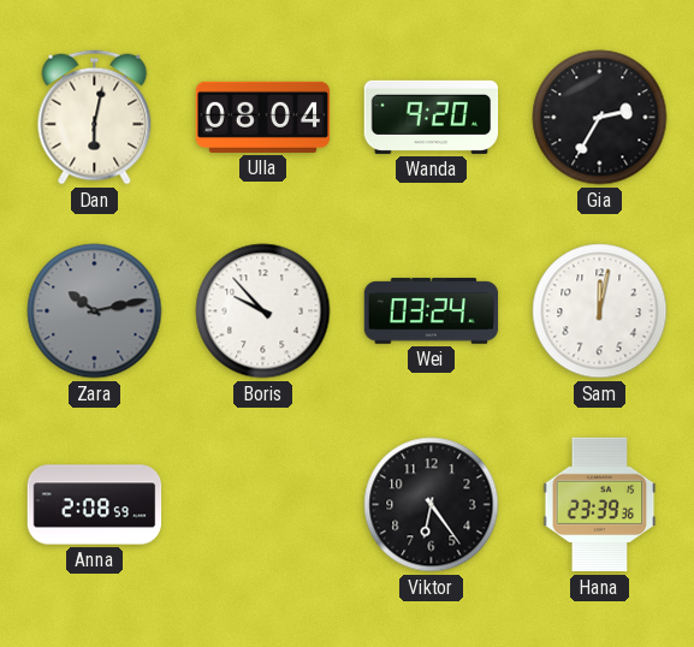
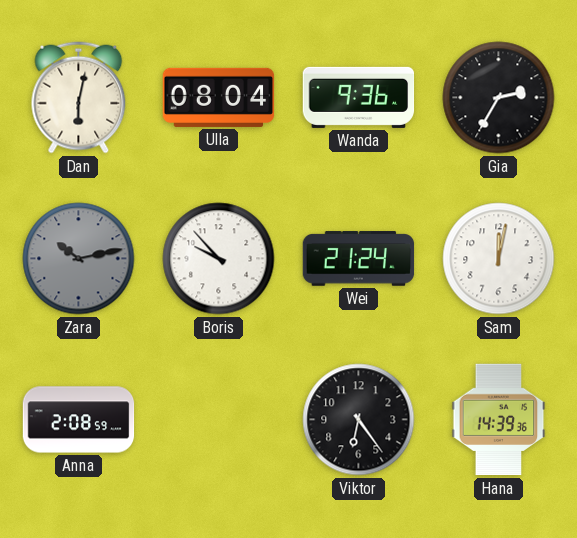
Wanda: 9:20 -> 9:36
Wei: 03:24 -> 21:24
Hana: 23:39 -> 14:39
